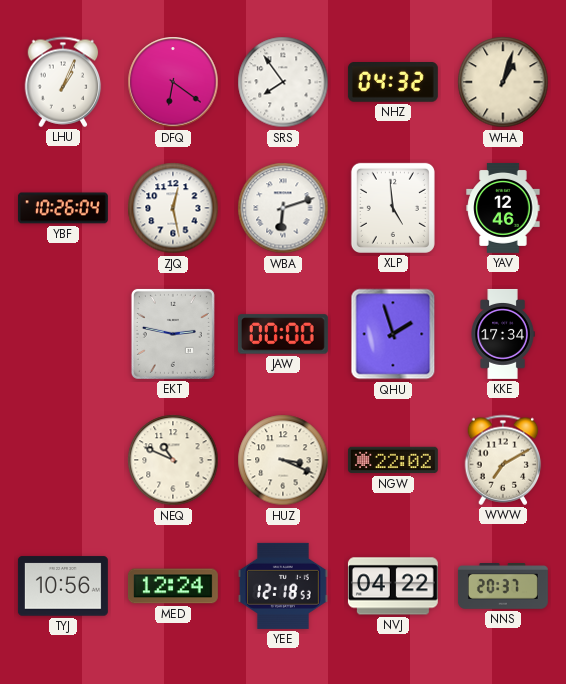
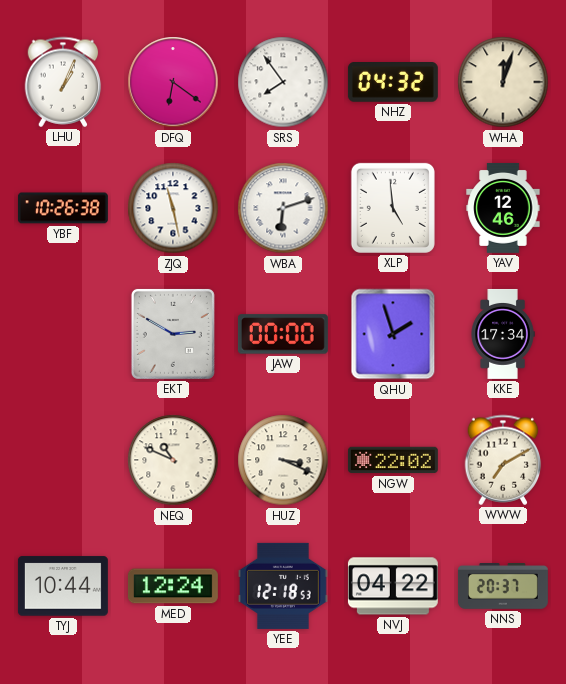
WHA: 1:03 -> 12:03
YBF: 10:26:04 -> 10:26:38
ZJQ: 12:28 -> 11:28
EKT: 2:47 -> 2:50
TYJ: 10:56 -> 10:44
